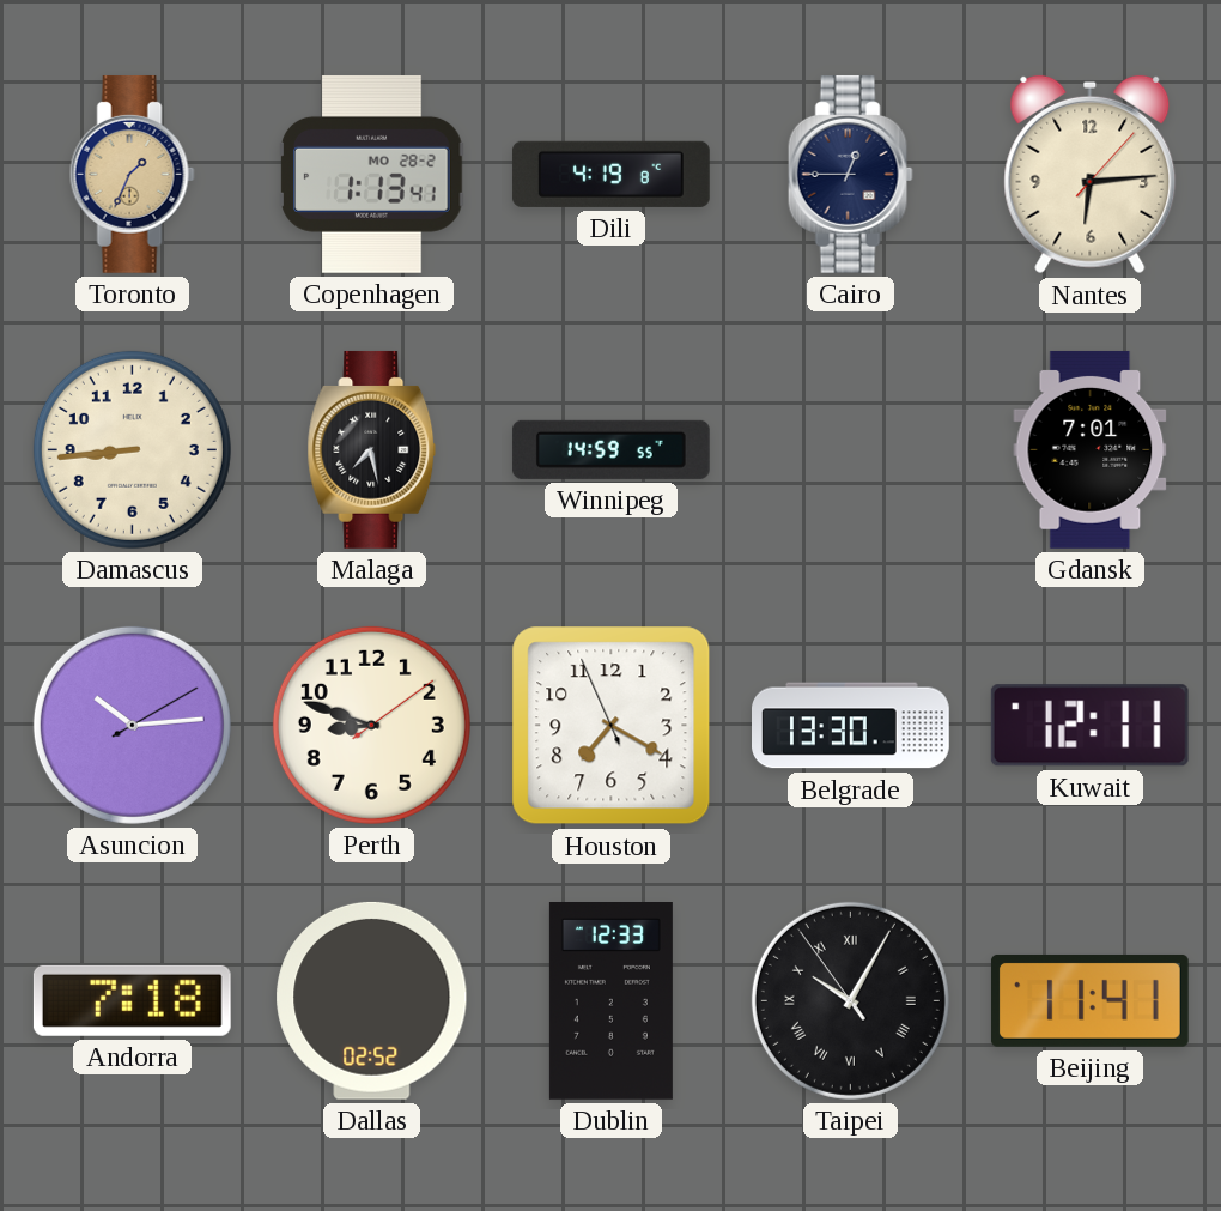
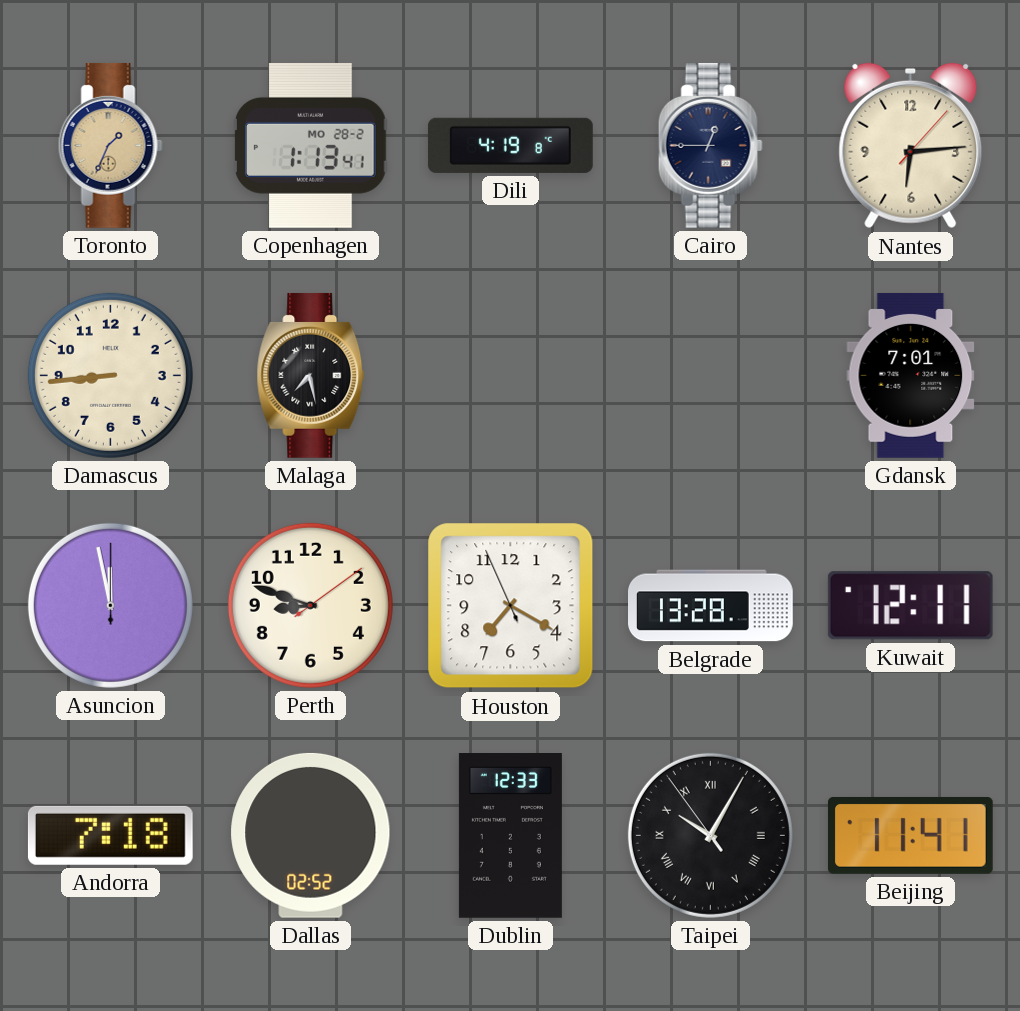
Winnipeg: 14:59 -> none
Asuncion: 10:14 -> 11:58
Belgrade: 13:30 -> 13:28
